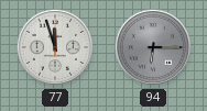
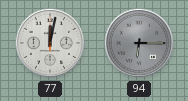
77: 11:57 -> 12:02
